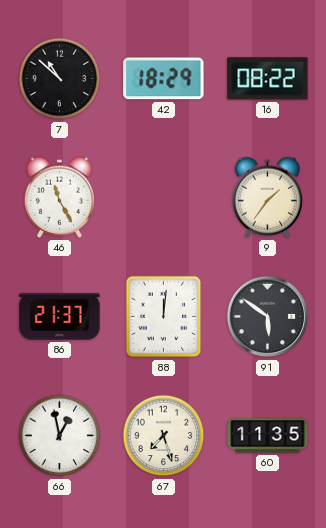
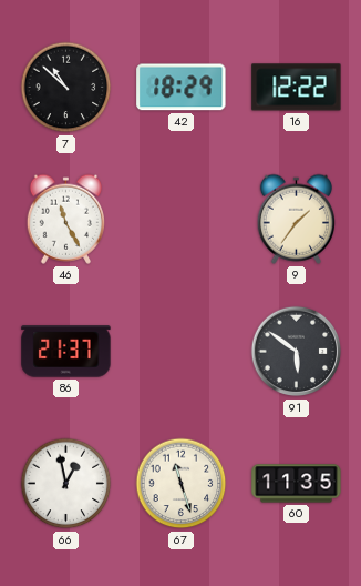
16: 08:22 -> 12:22
88: 12:01 -> none
67: 7:27 -> 11:27
